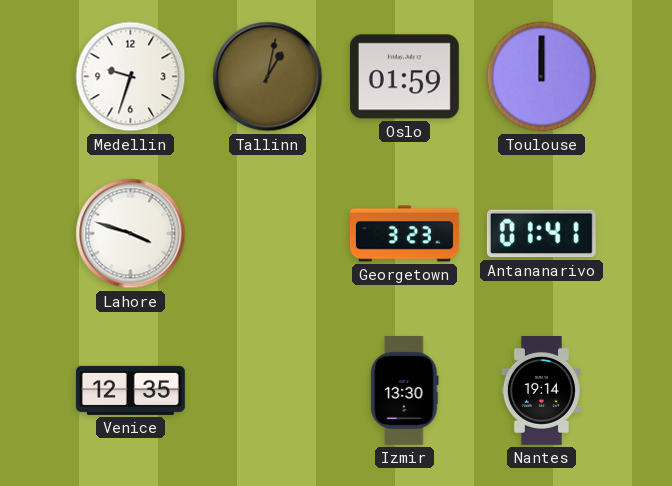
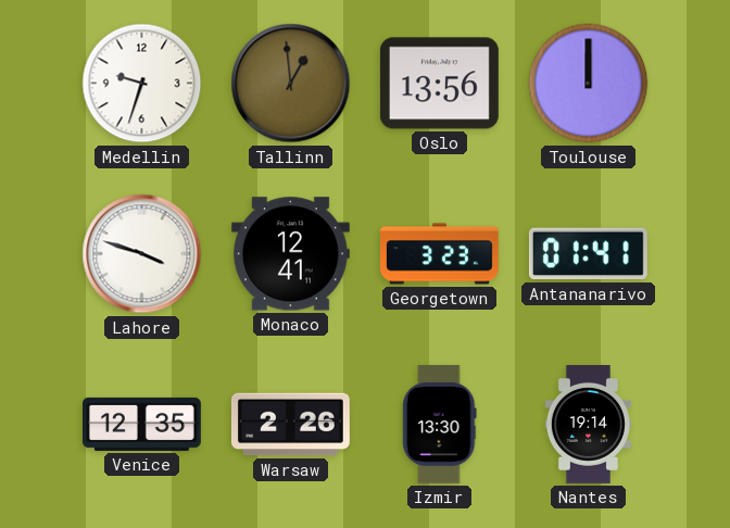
Tallinn: 1:02 -> 12:59
Oslo: 01:59 -> 13:56
Monaco: none -> 12:41
Warsaw: none -> 2:26
